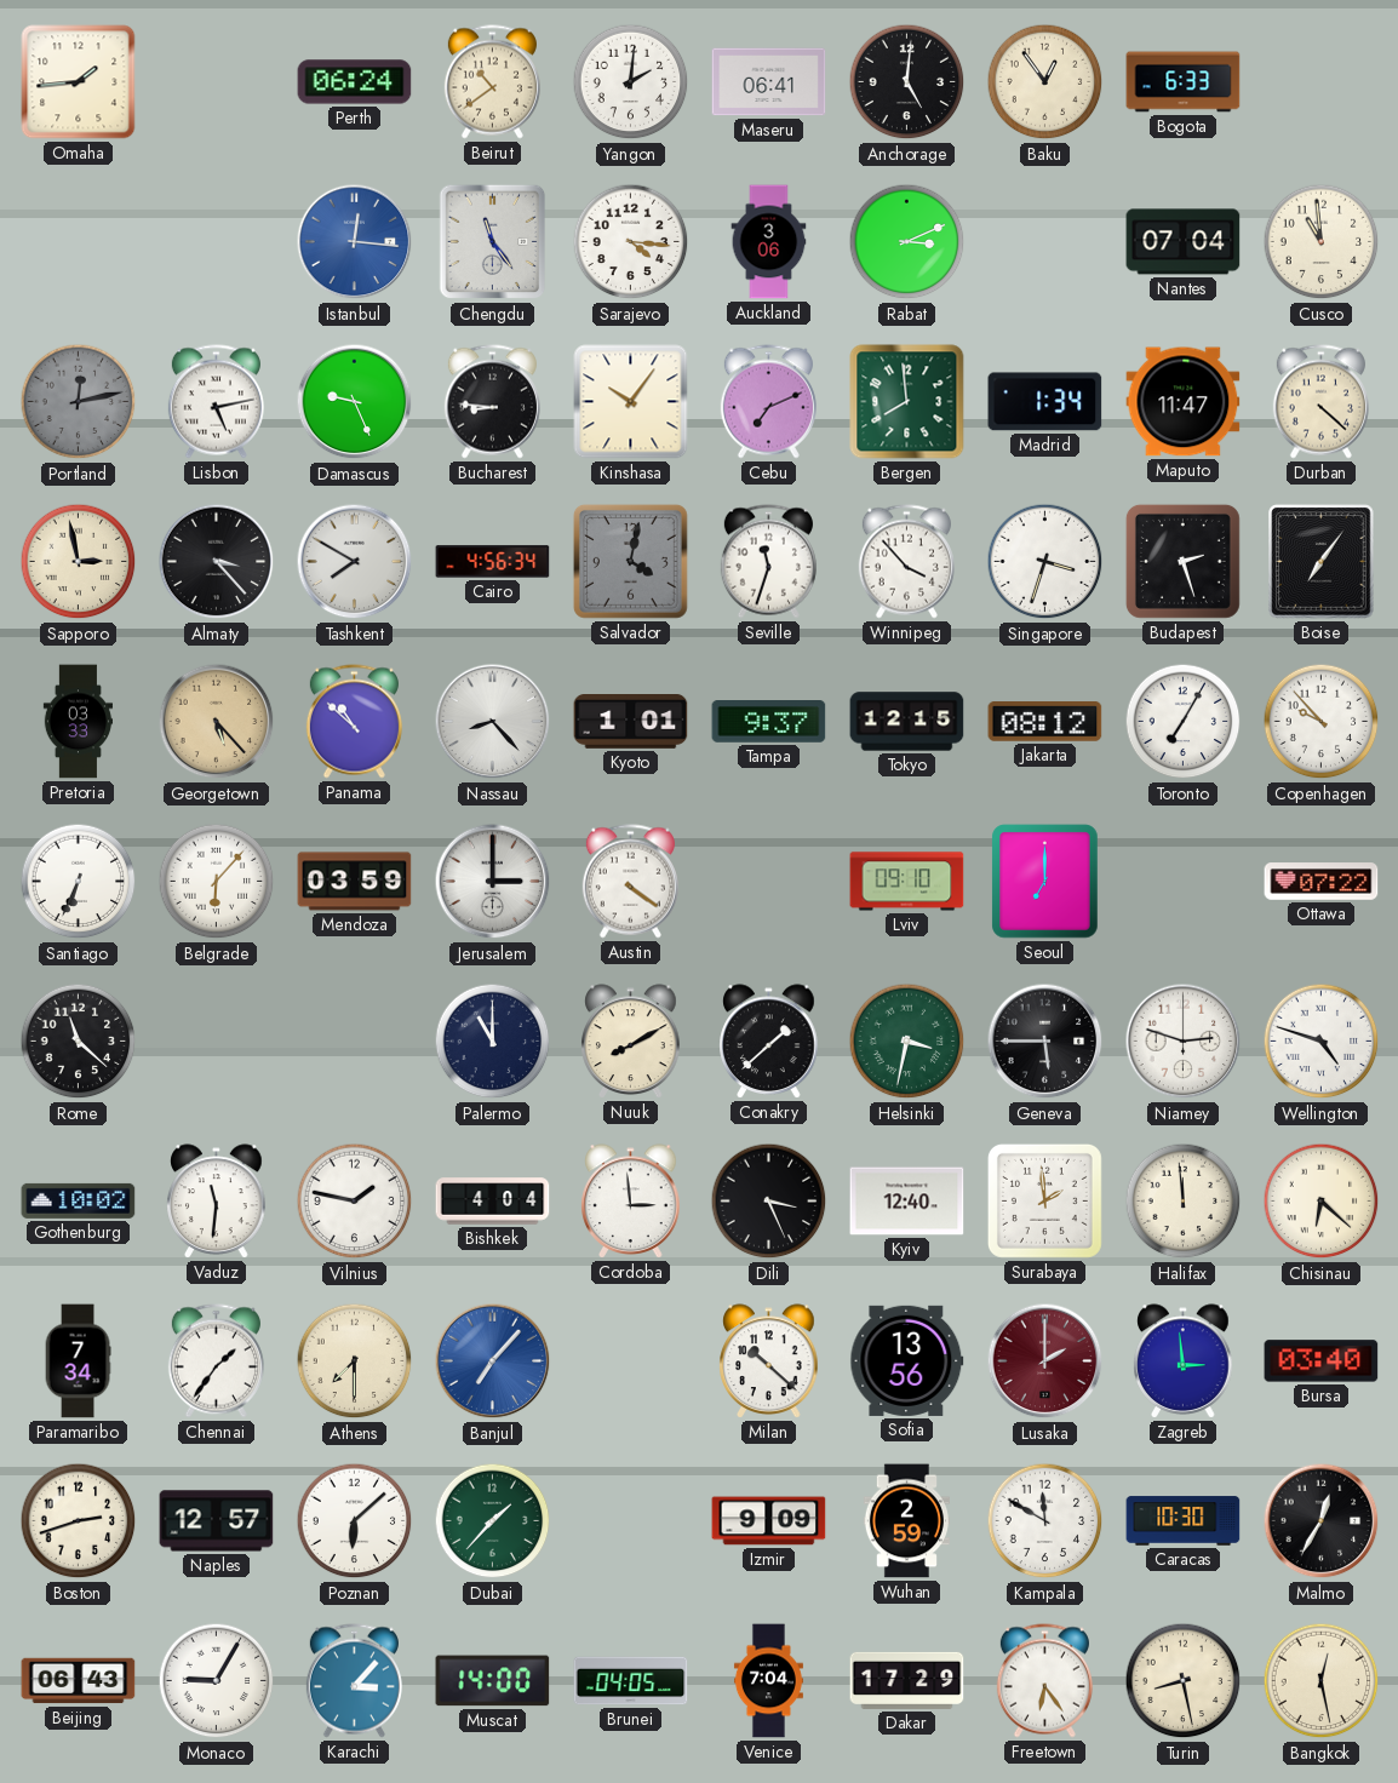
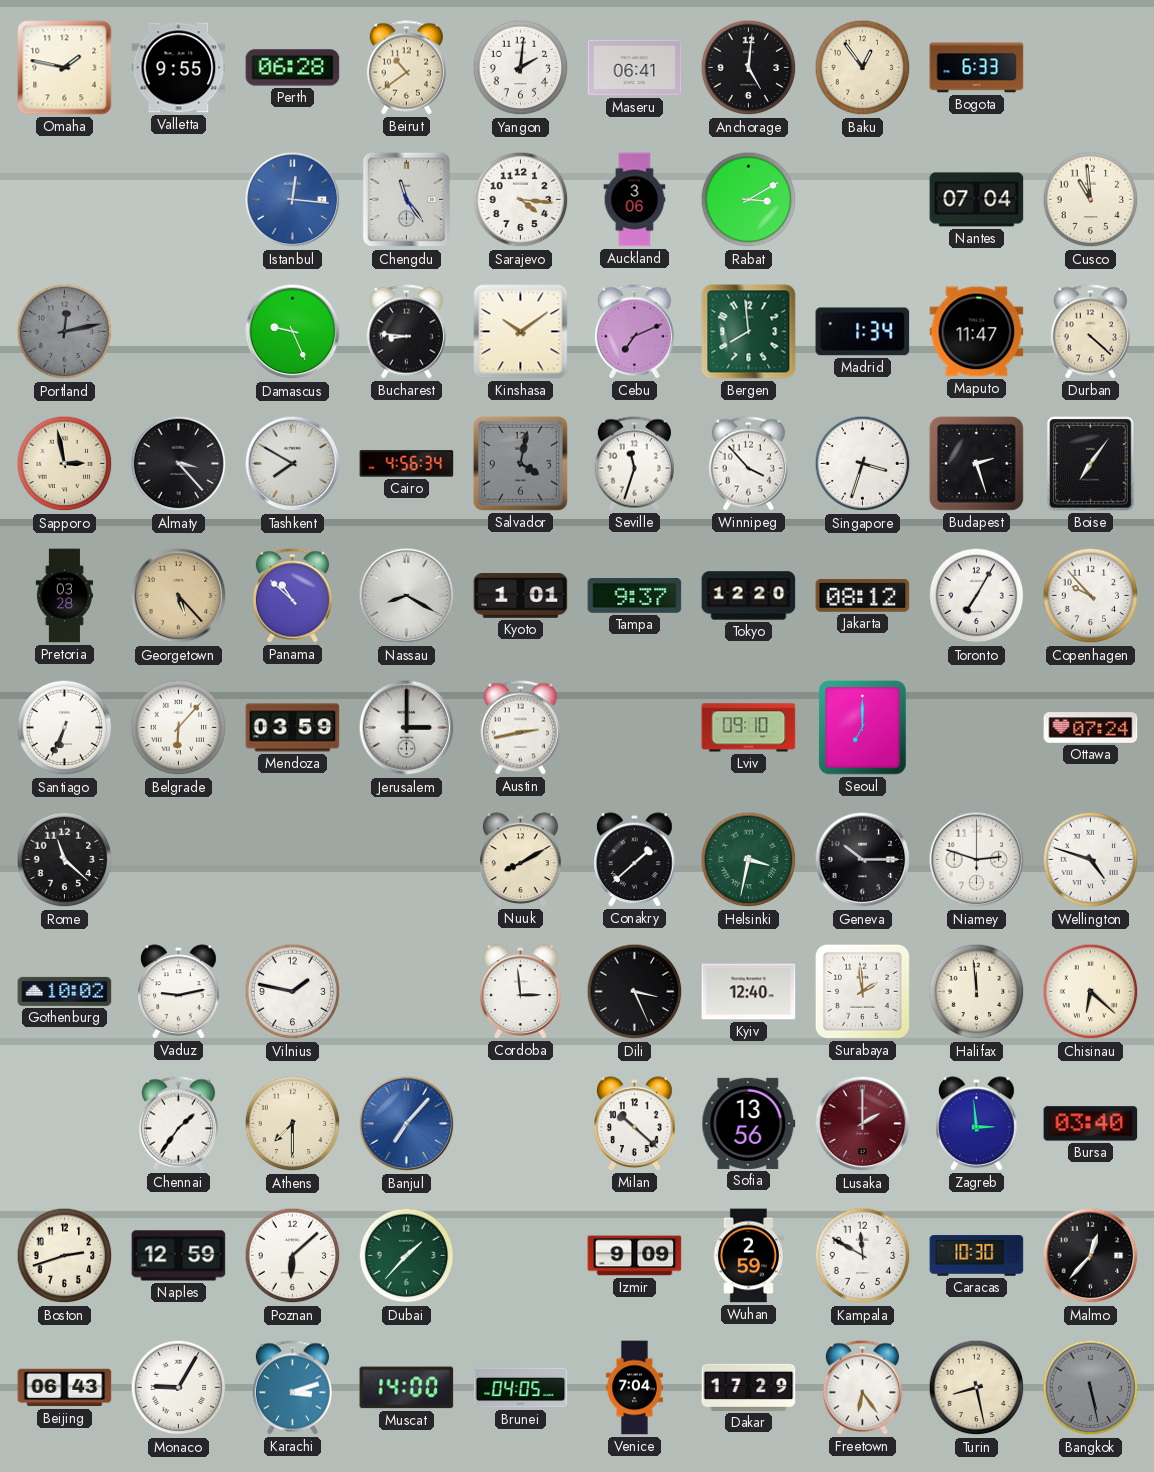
Omaha: 1:44 -> 1:47
Valletta: none -> 9:55
Perth: 06:24 -> 06:28
Rabat: 3:11 -> 3:10
Lisbon: 5:13 -> none
Kinshasa: 10:06 -> 10:09
Pretoria: 03:33 -> 03:28
Nassau: 8:23 -> 8:20
Tokyo: 12:15 -> 12:20
Austin: 4:21 -> 2:43
Ottawa: 07:22 -> 07:24
Palermo: 11:00 -> none
Geneva: 5:45 -> 10:15
Vaduz: 11:31 -> 9:13
Bishkek: 4:04 -> none
Paramaribo: 7:34 -> none
Naples: 12:57 -> 12:59
Malmo: 12:35 -> 12:37
Karachi: 3:07 -> 3:12
Bangkok: 12:28 -> 5:28
Bangkok dial: cream -> grey
